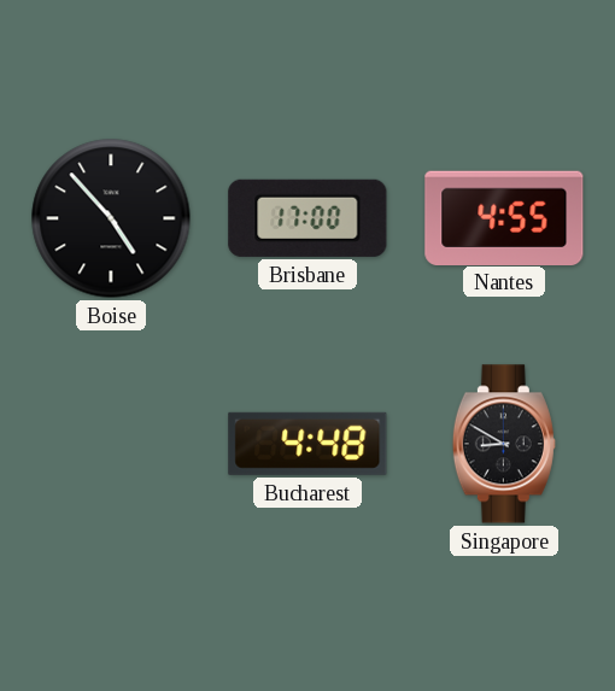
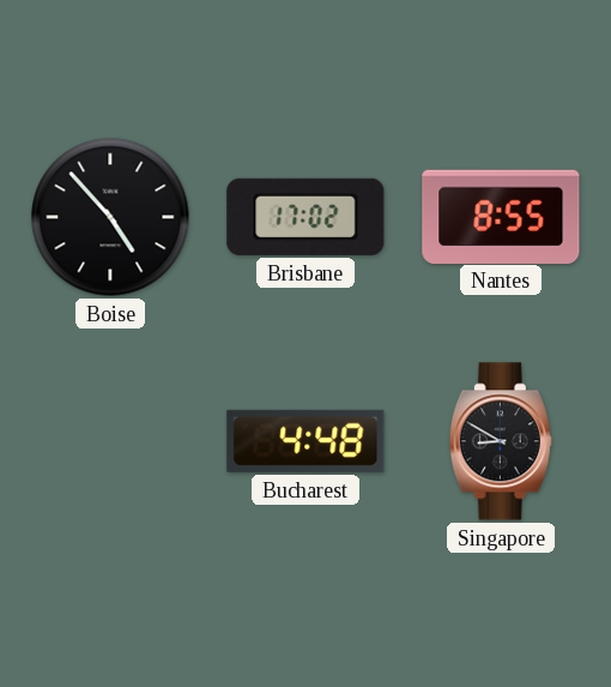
Brisbane: 17:00 -> 17:02
Nantes: 4:55 -> 8:55
